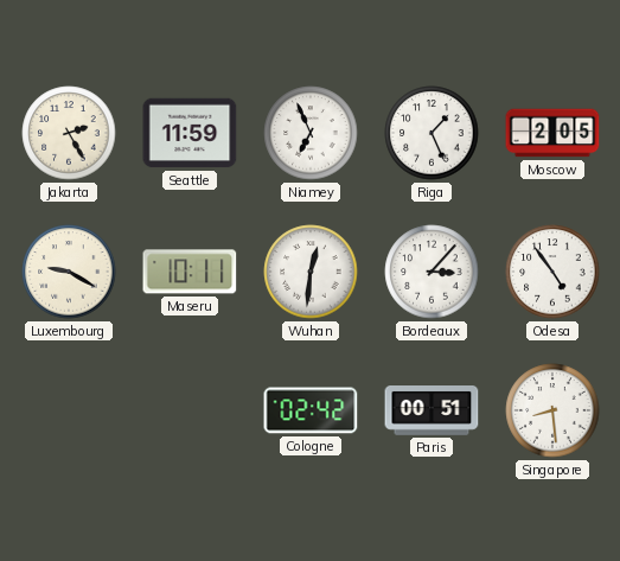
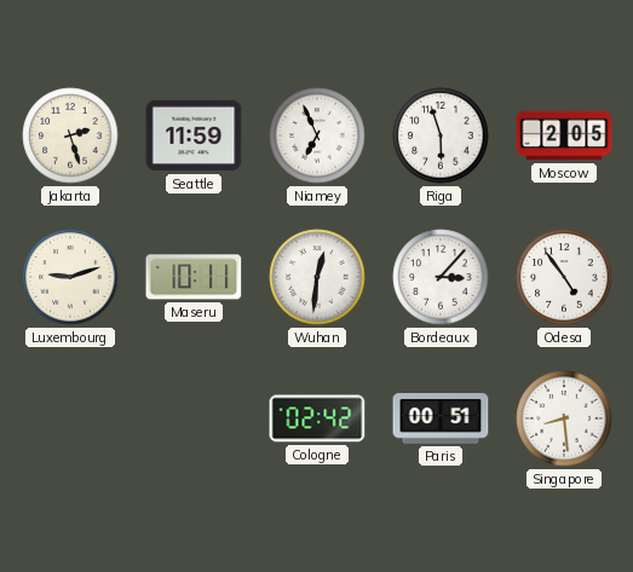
Jakarta: 2:25 -> 2:27
Riga: 1:26 -> 5:57
Luxembourg: 9:20 -> 9:12
